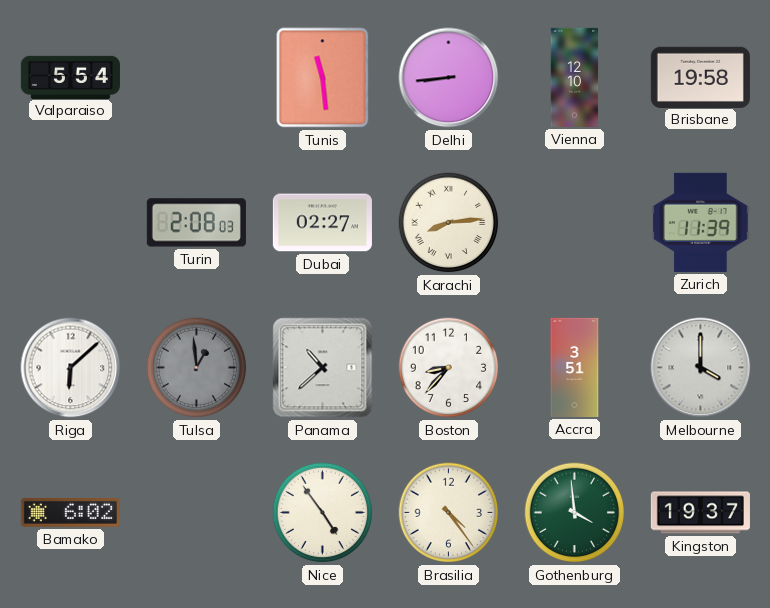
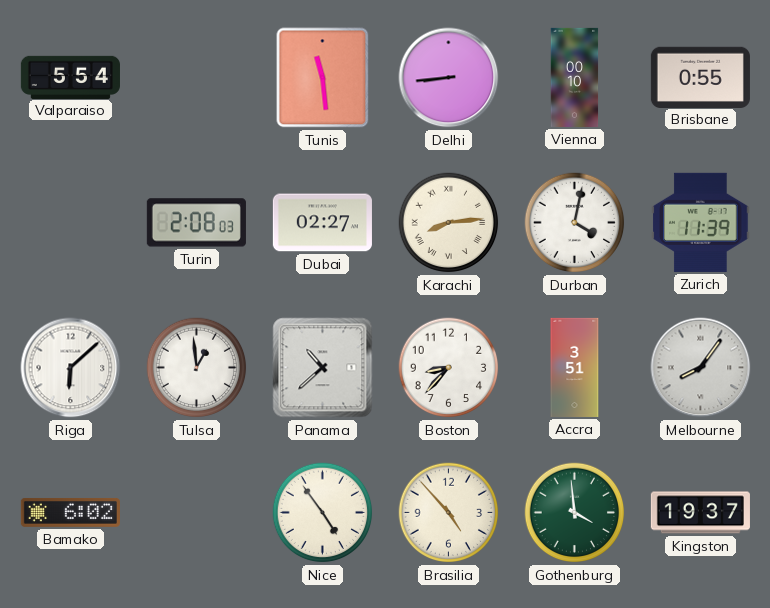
Vienna: 12:10 -> 00:10
Brisbane: 19:58 -> 0:55
Durban: none -> 4:02
Tulsa dial: grey -> white
Melbourne: 4:00 -> 8:06
Brasilia: 4:24 -> 4:53
